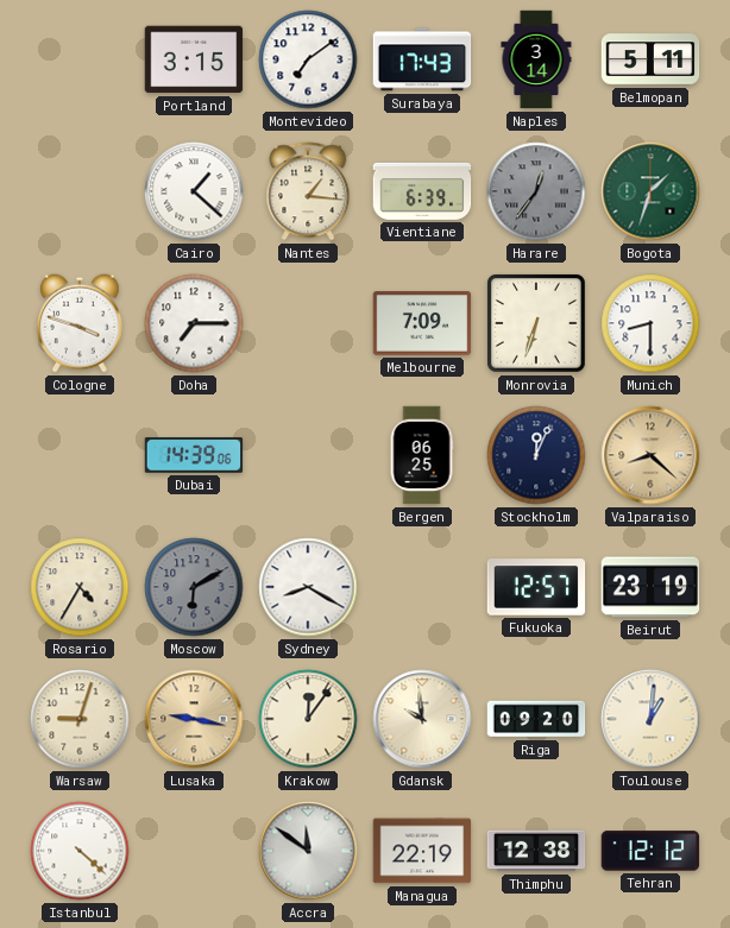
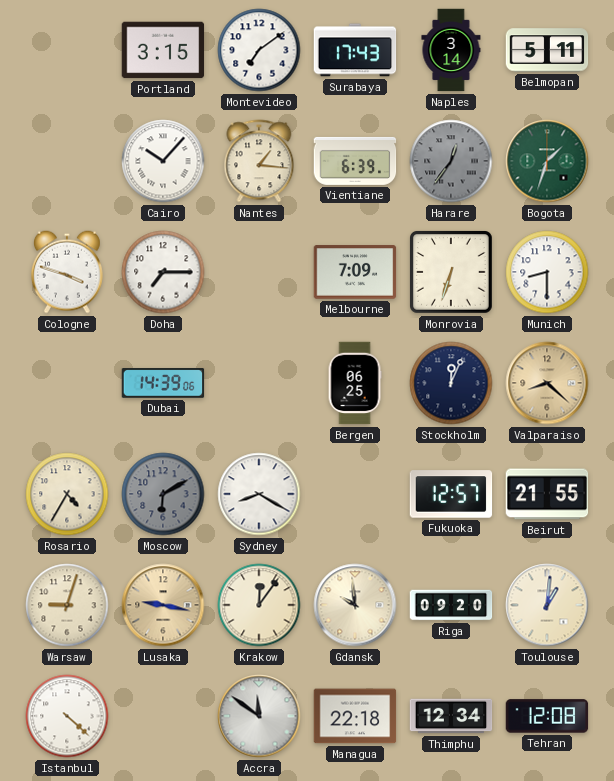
Cairo: 1:22 -> 10:07
Beirut: 23:19 -> 21:55
Managua: 22:19 -> 22:18
Thimphu: 12:38 -> 12:34
Tehran: 12:12 -> 12:08
